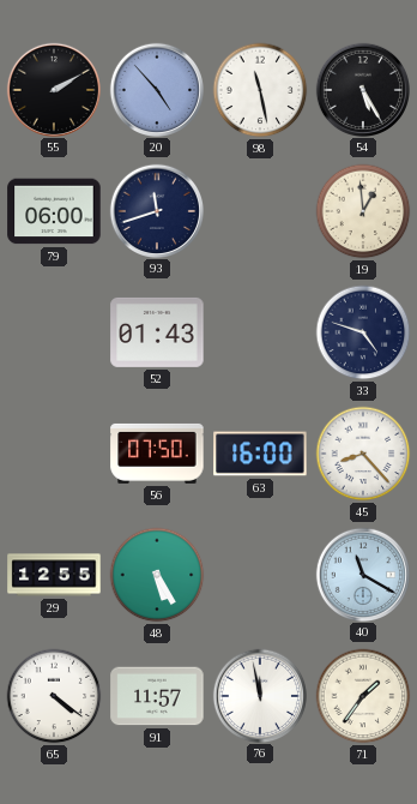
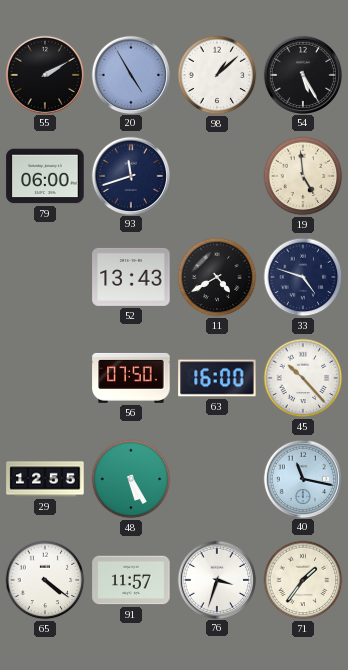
20: 4:53 -> 4:55
98: 11:28 -> 1:08
19: 12:59 -> 4:59
52: 01:43 -> 13:43
11: none -> 4:40
45: 8:23 -> 10:23
40: 11:20 -> 11:17
76: 11:58 -> 3:33
